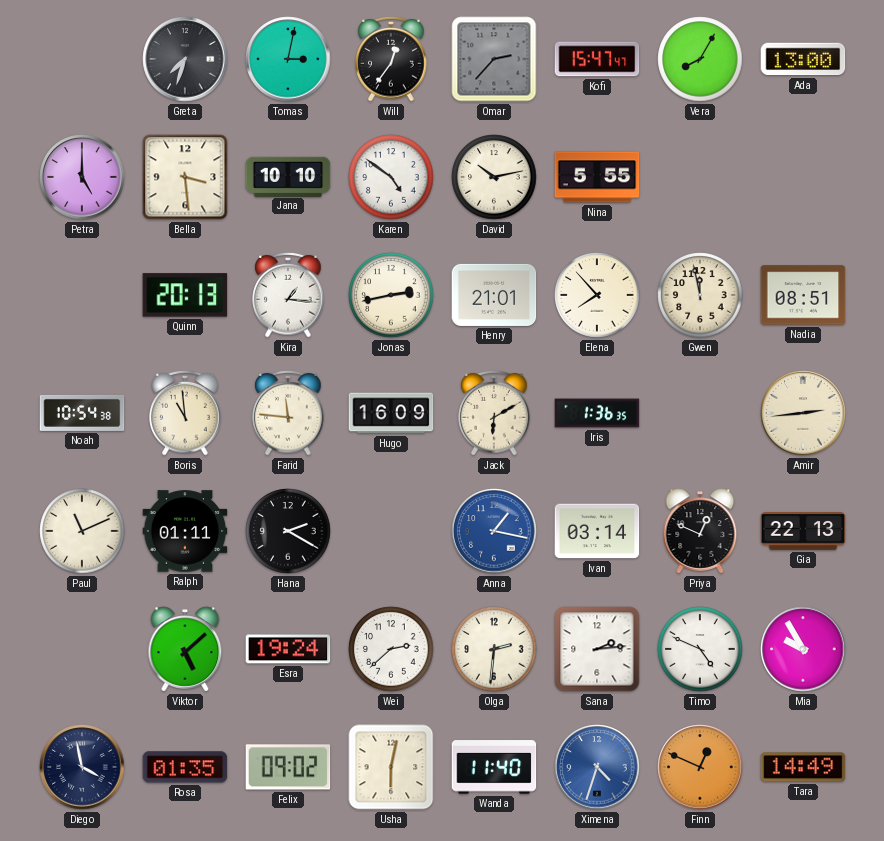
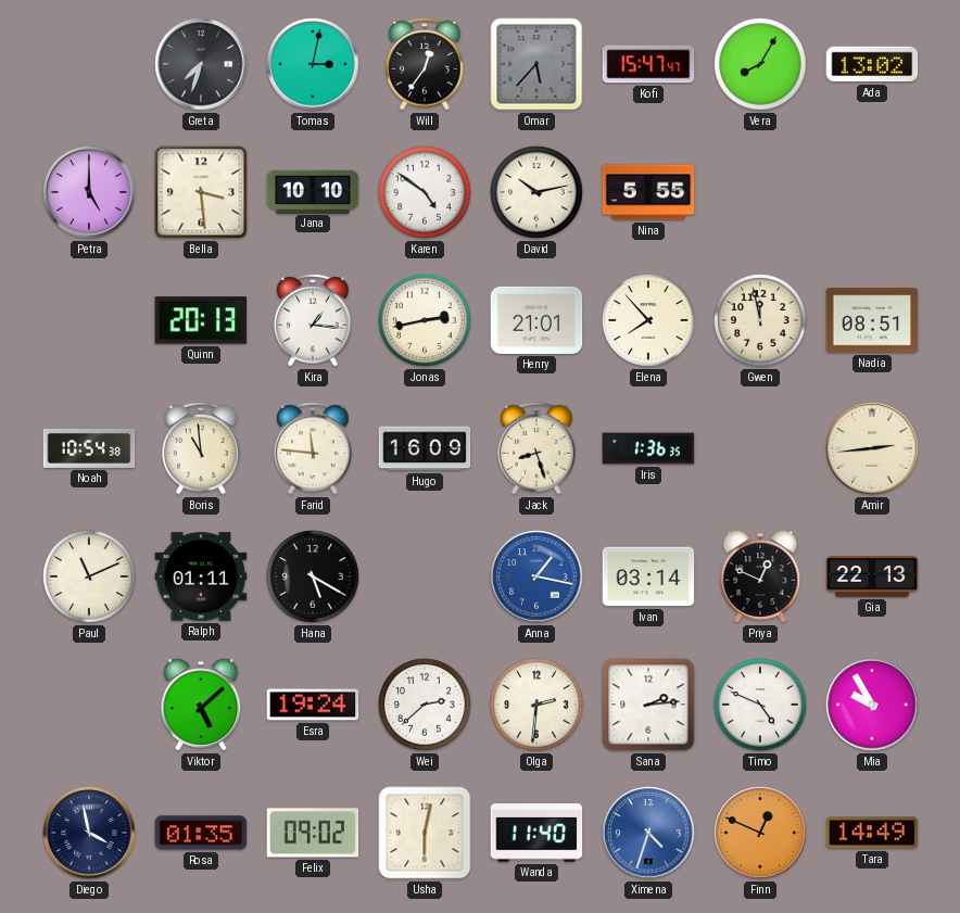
Omar: 2:37 -> 5:37
Ada: 13:00 -> 13:02
Jack: 6:10 -> 8:27
Hana: 2:20 -> 5:20
